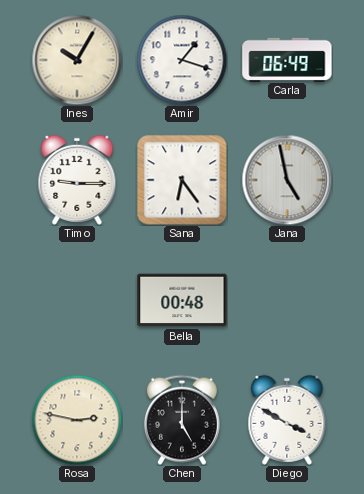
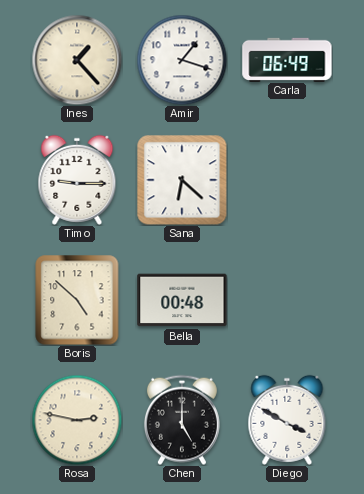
Ines: 10:05 -> 1:23
Sana: 6:24 -> 6:22
Jana: 4:58 -> none
Boris: none -> 4:52
